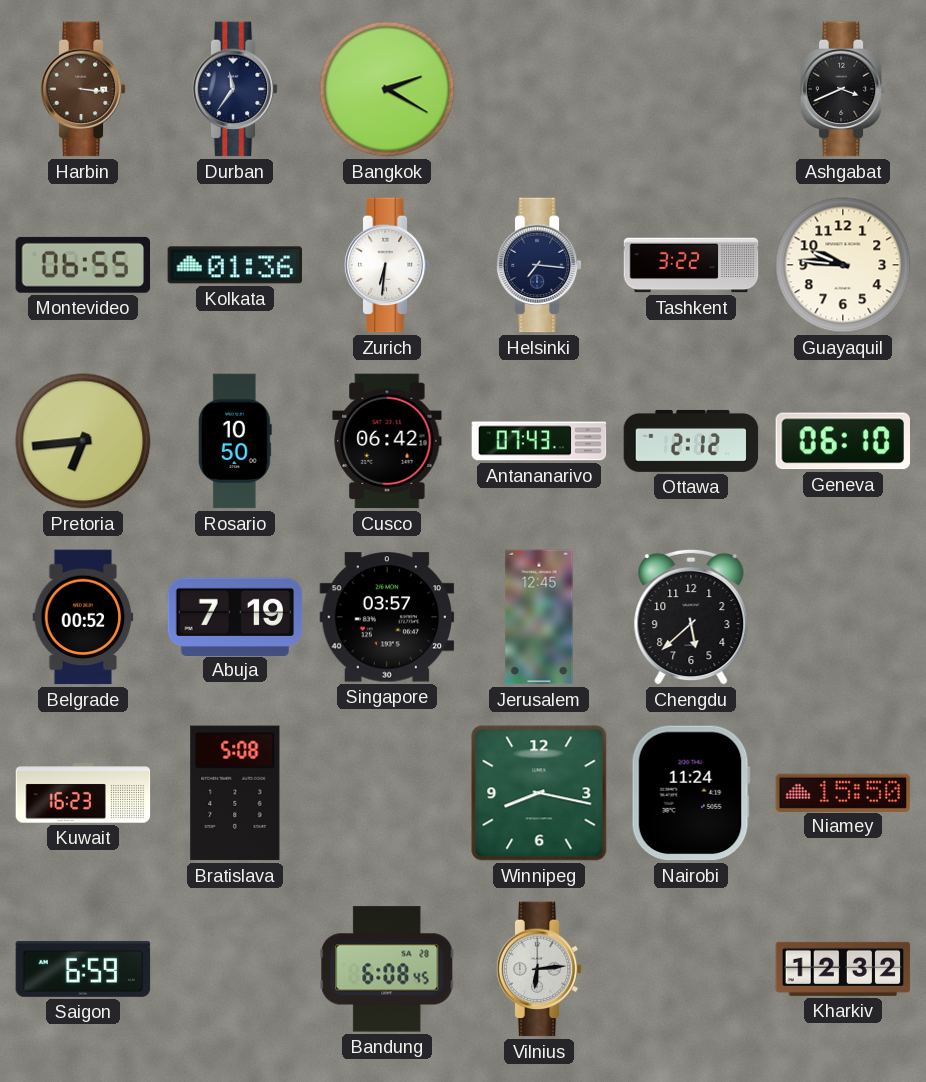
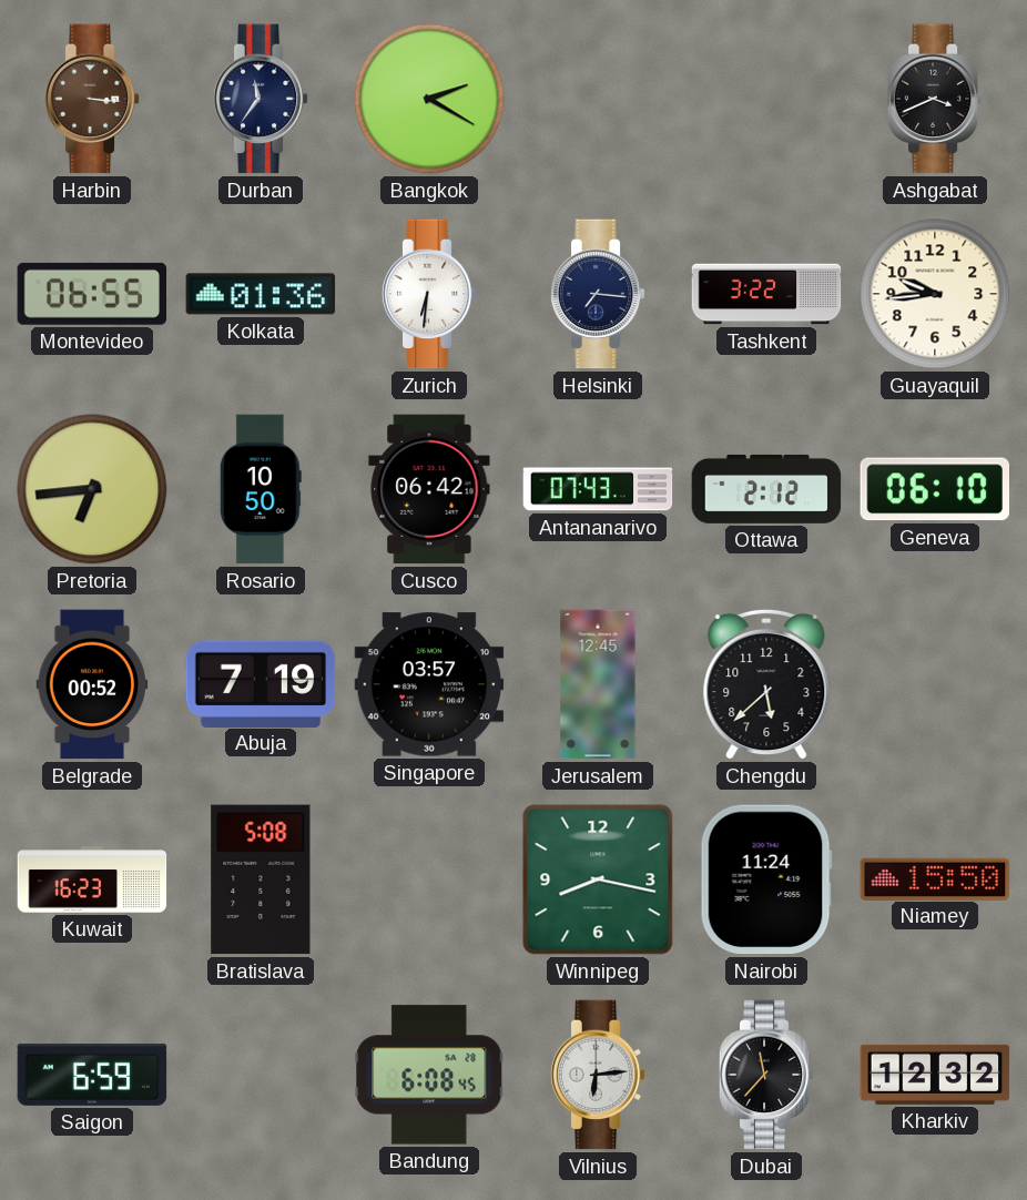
Guayaquil: 9:46 -> 9:44
Dubai: none -> 11:37
